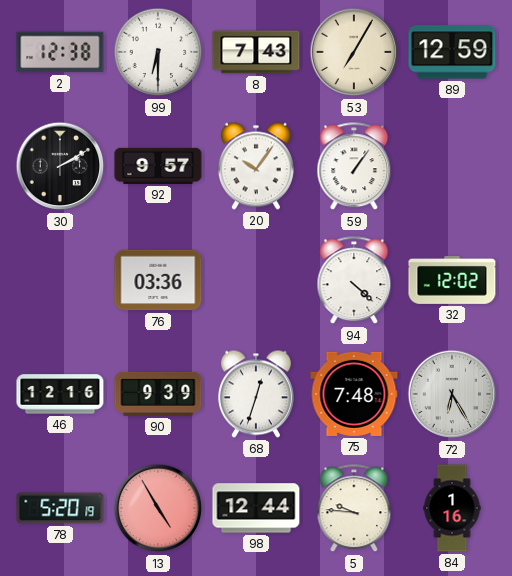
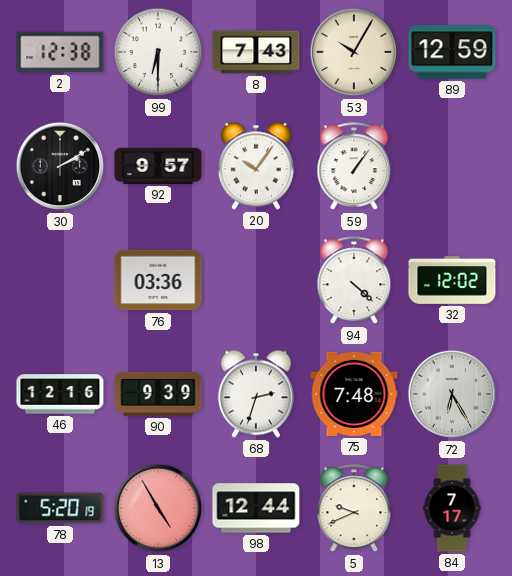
53: 7:05 -> 10:05
68: 12:33 -> 2:33
5: 9:46 -> 9:41
84: 1:16 -> 7:17
